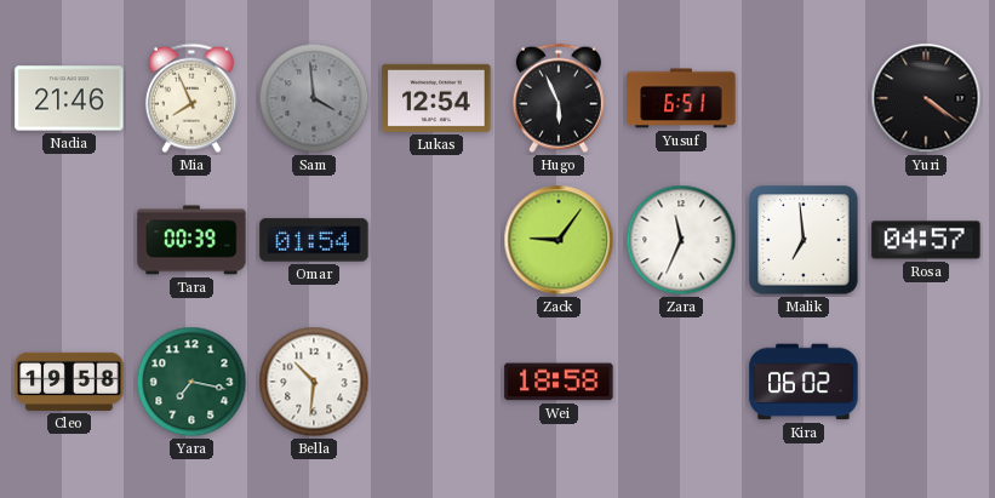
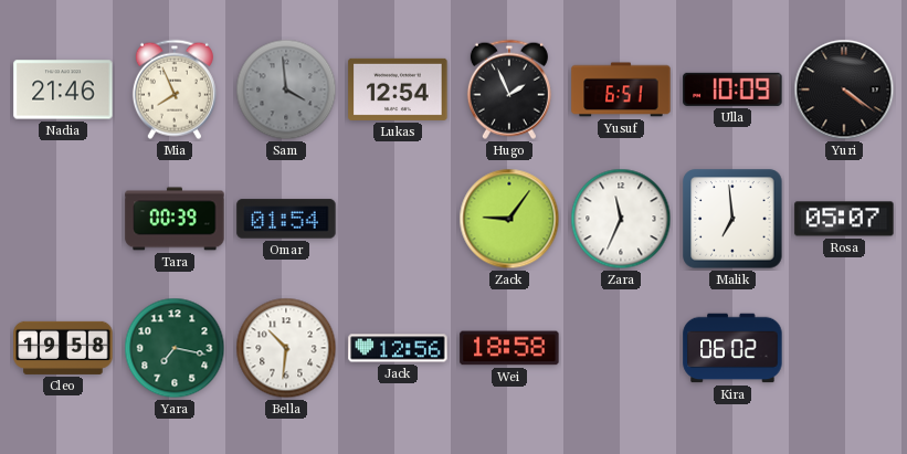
Hugo: 5:56 -> 1:56
Ulla: none -> 10:09
Rosa: 04:57 -> 05:07
Jack: none -> 12:56
